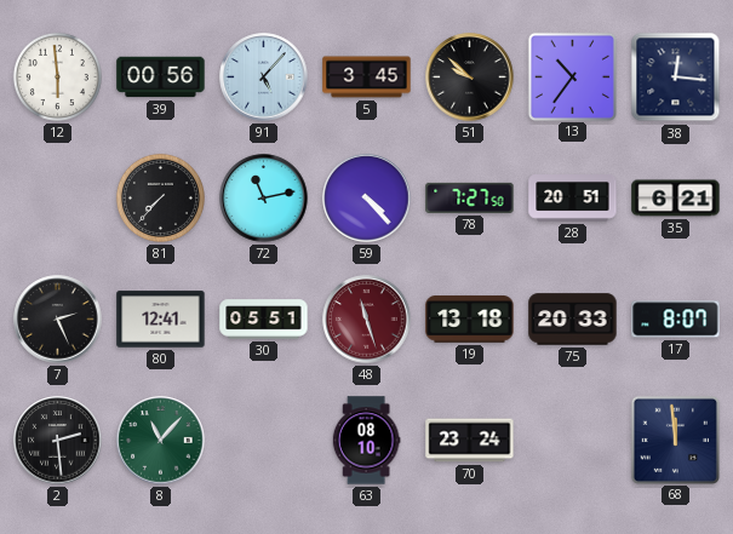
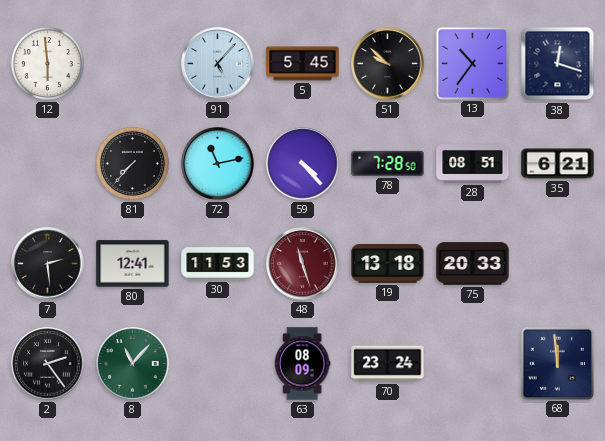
39: 00:56 -> none
5: 3:45 -> 5:45
38: 12:16 -> 12:18
78: 7:27 -> 7:28
28: 20:51 -> 08:51
7: 2:26 -> 2:29
30: 05:51 -> 11:53
17: 8:07 -> none
2: 2:29 -> 2:24
63: 08:10 -> 08:09
